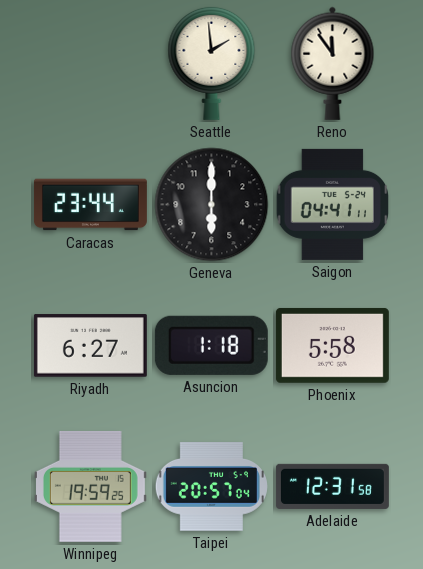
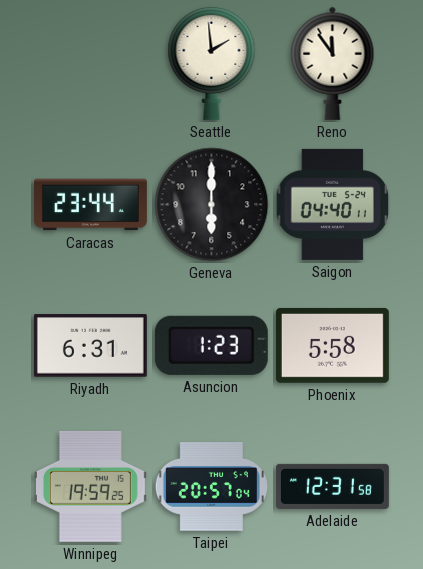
Saigon: 04:41 -> 04:40
Riyadh: 6:27 -> 6:31
Asuncion: 1:18 -> 1:23
